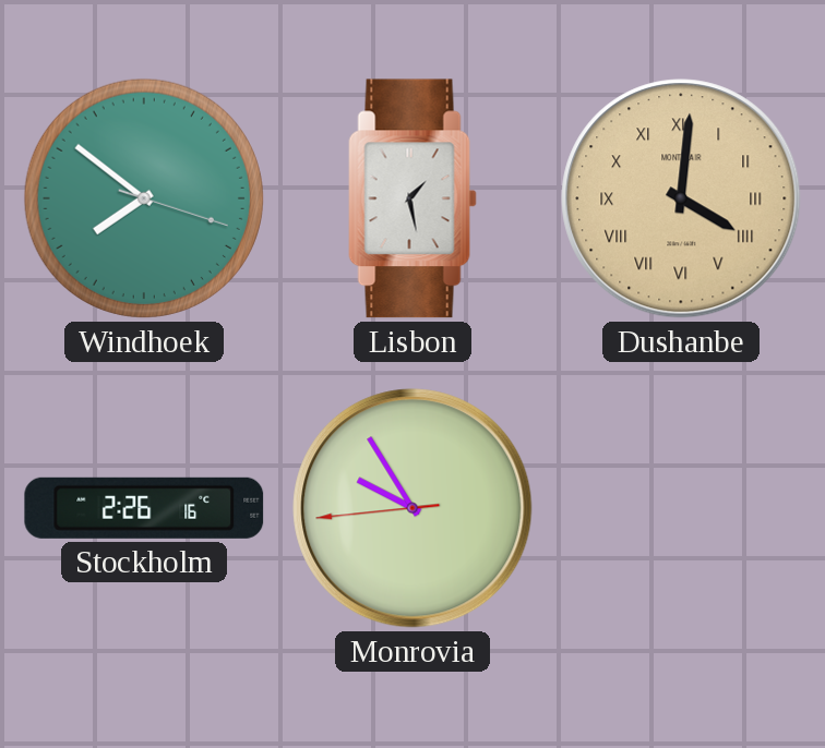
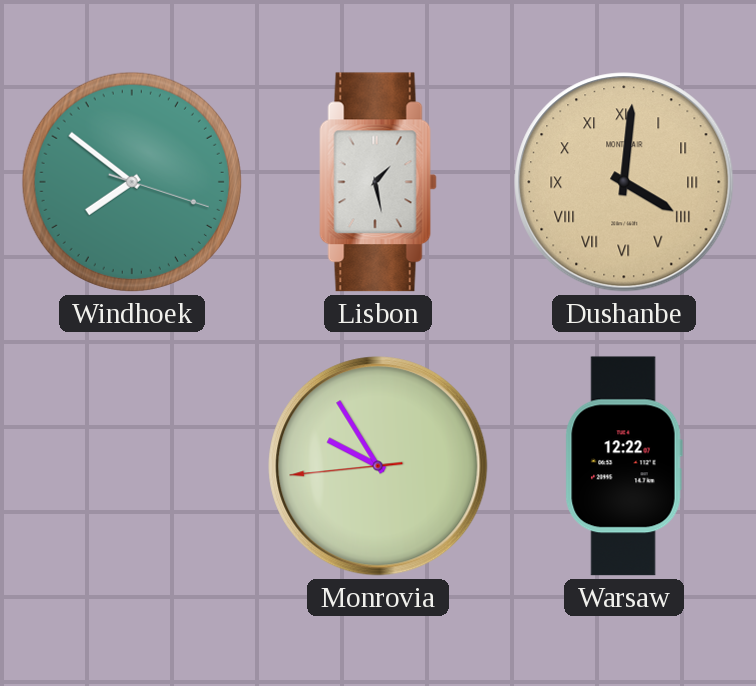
Stockholm: 2:26 -> none
Warsaw: none -> 12:22
